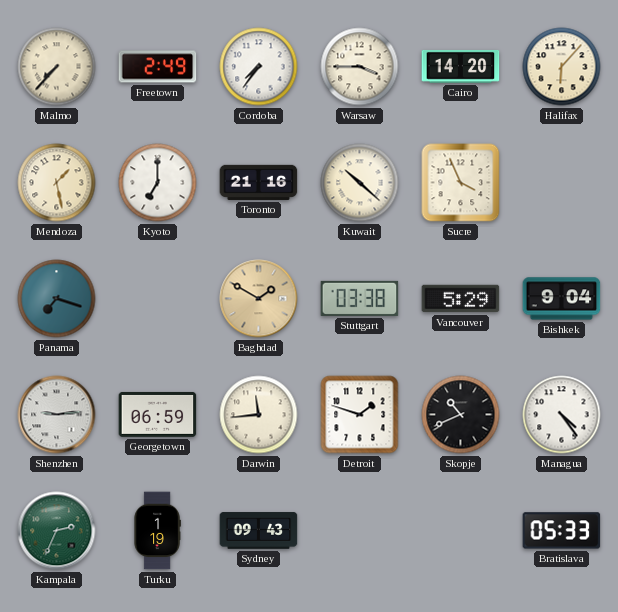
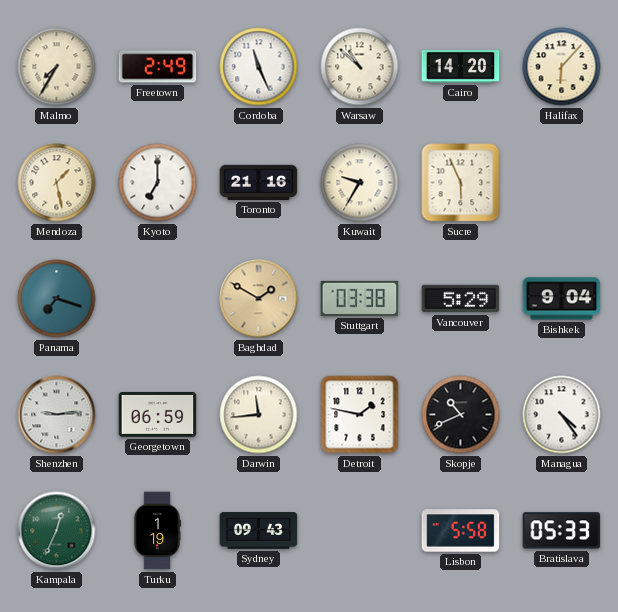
Malmo: 7:37 -> 7:35
Cordoba: 7:36 -> 11:26
Warsaw: 3:45 -> 10:52
Kuwait: 10:22 -> 9:35
Sucre: 3:56 -> 5:56
Detroit: 1:48 -> 1:47
Kampala: 2:34 -> 12:34
Lisbon: none -> 5:58
